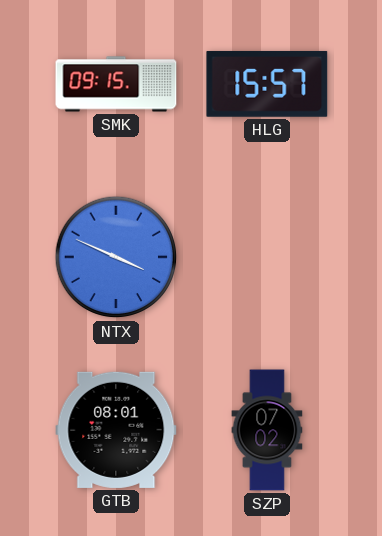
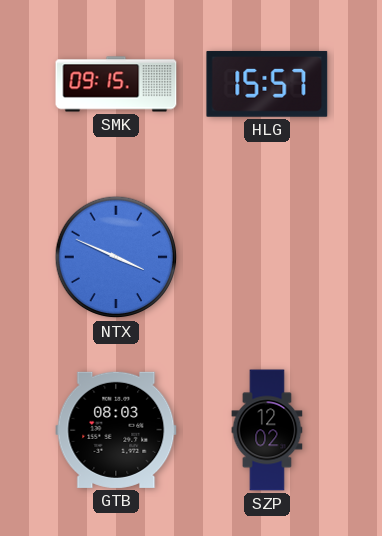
GTB: 08:01 -> 08:03
SZP: 07:02 -> 12:02
